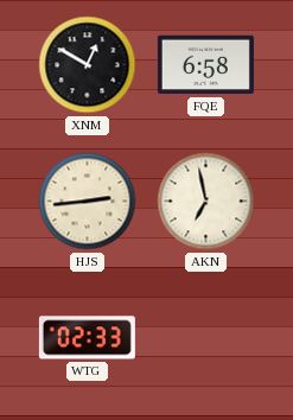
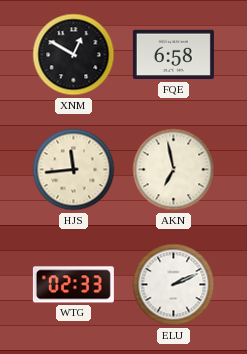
HJS: 2:44 -> 11:44
ELU: none -> 2:11
